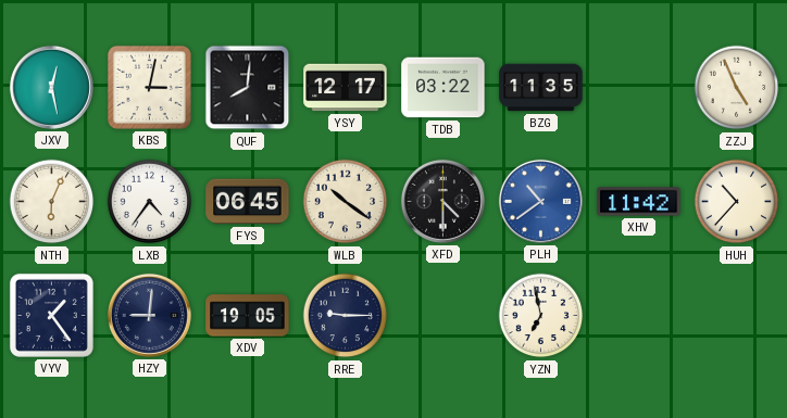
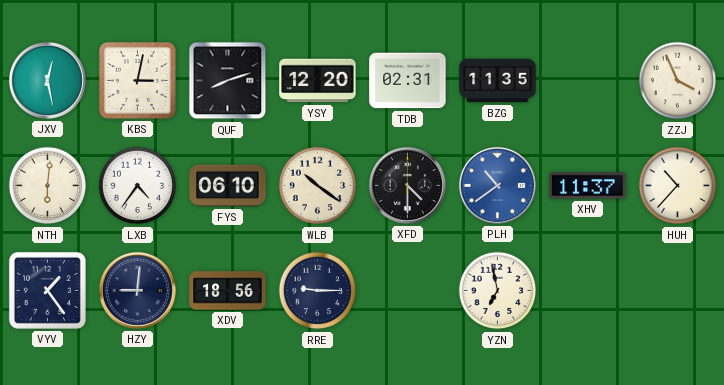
QUF: 8:01 -> 8:12
YSY: 12:17 -> 12:20
TDB: 03:22 -> 02:31
ZZJ: 4:56 -> 3:56
NTH: 6:04 -> 6:01
FYS: 06:45 -> 06:10
XHV: 11:42 -> 11:37
XDV: 19:05 -> 18:56
